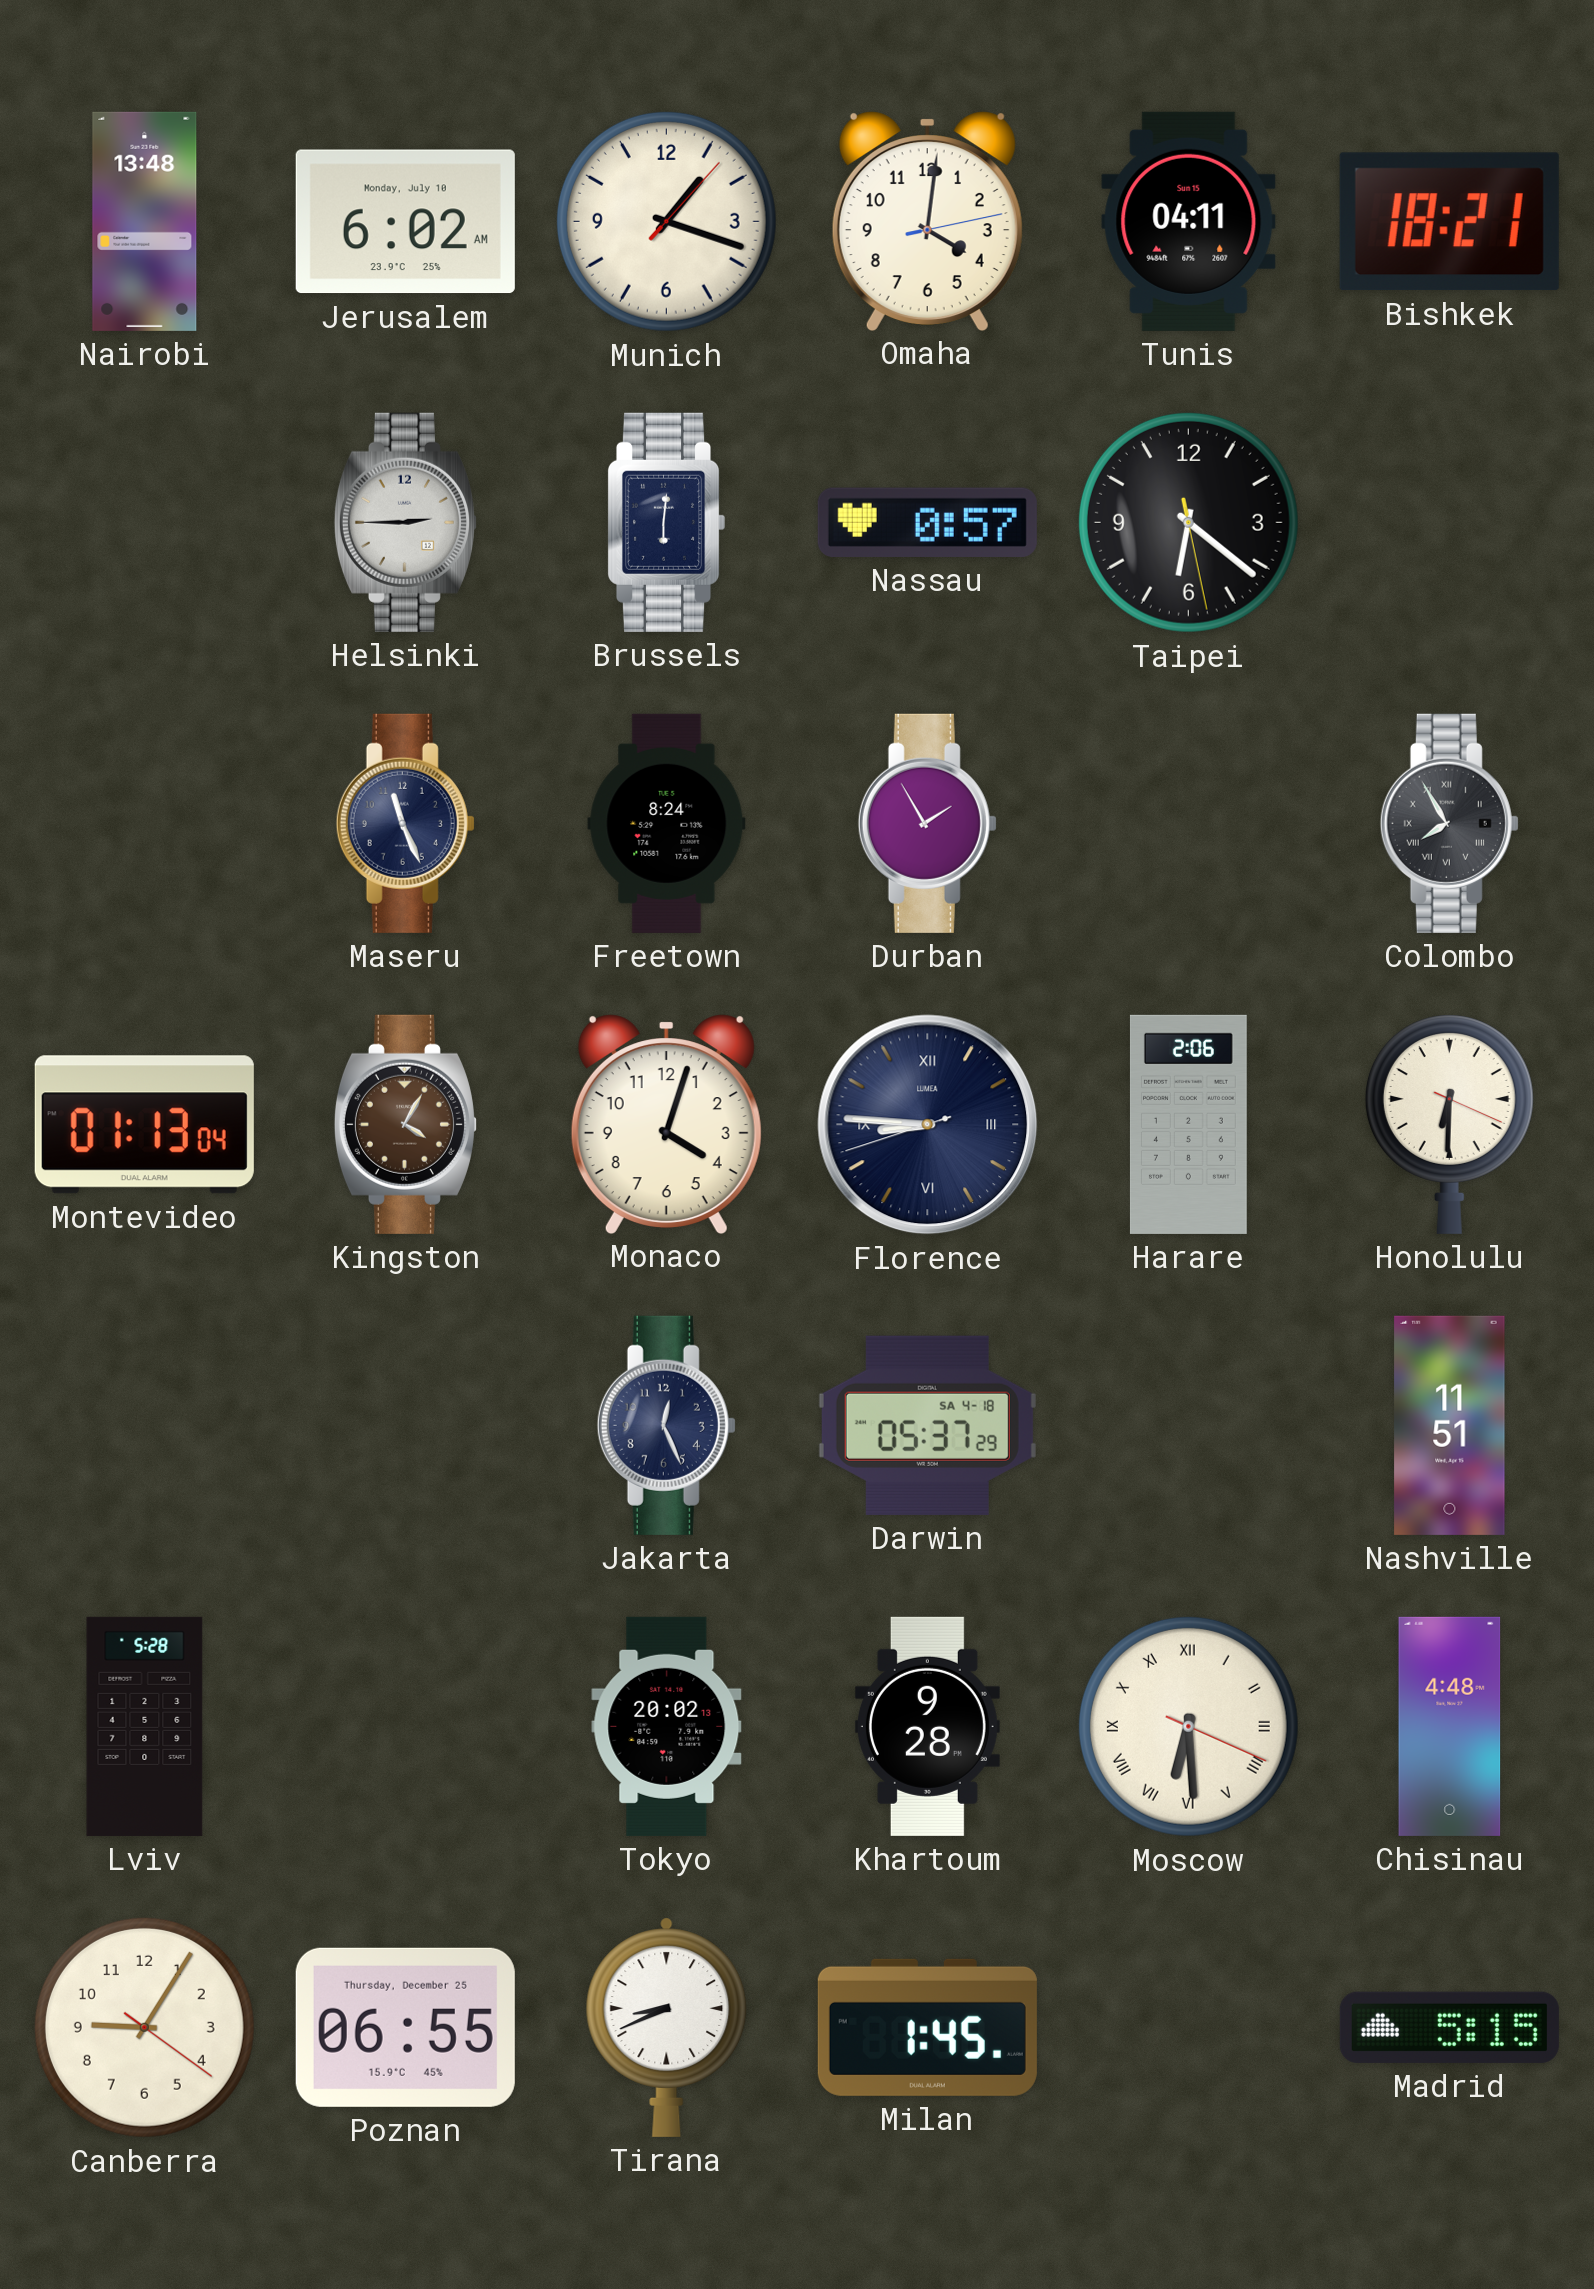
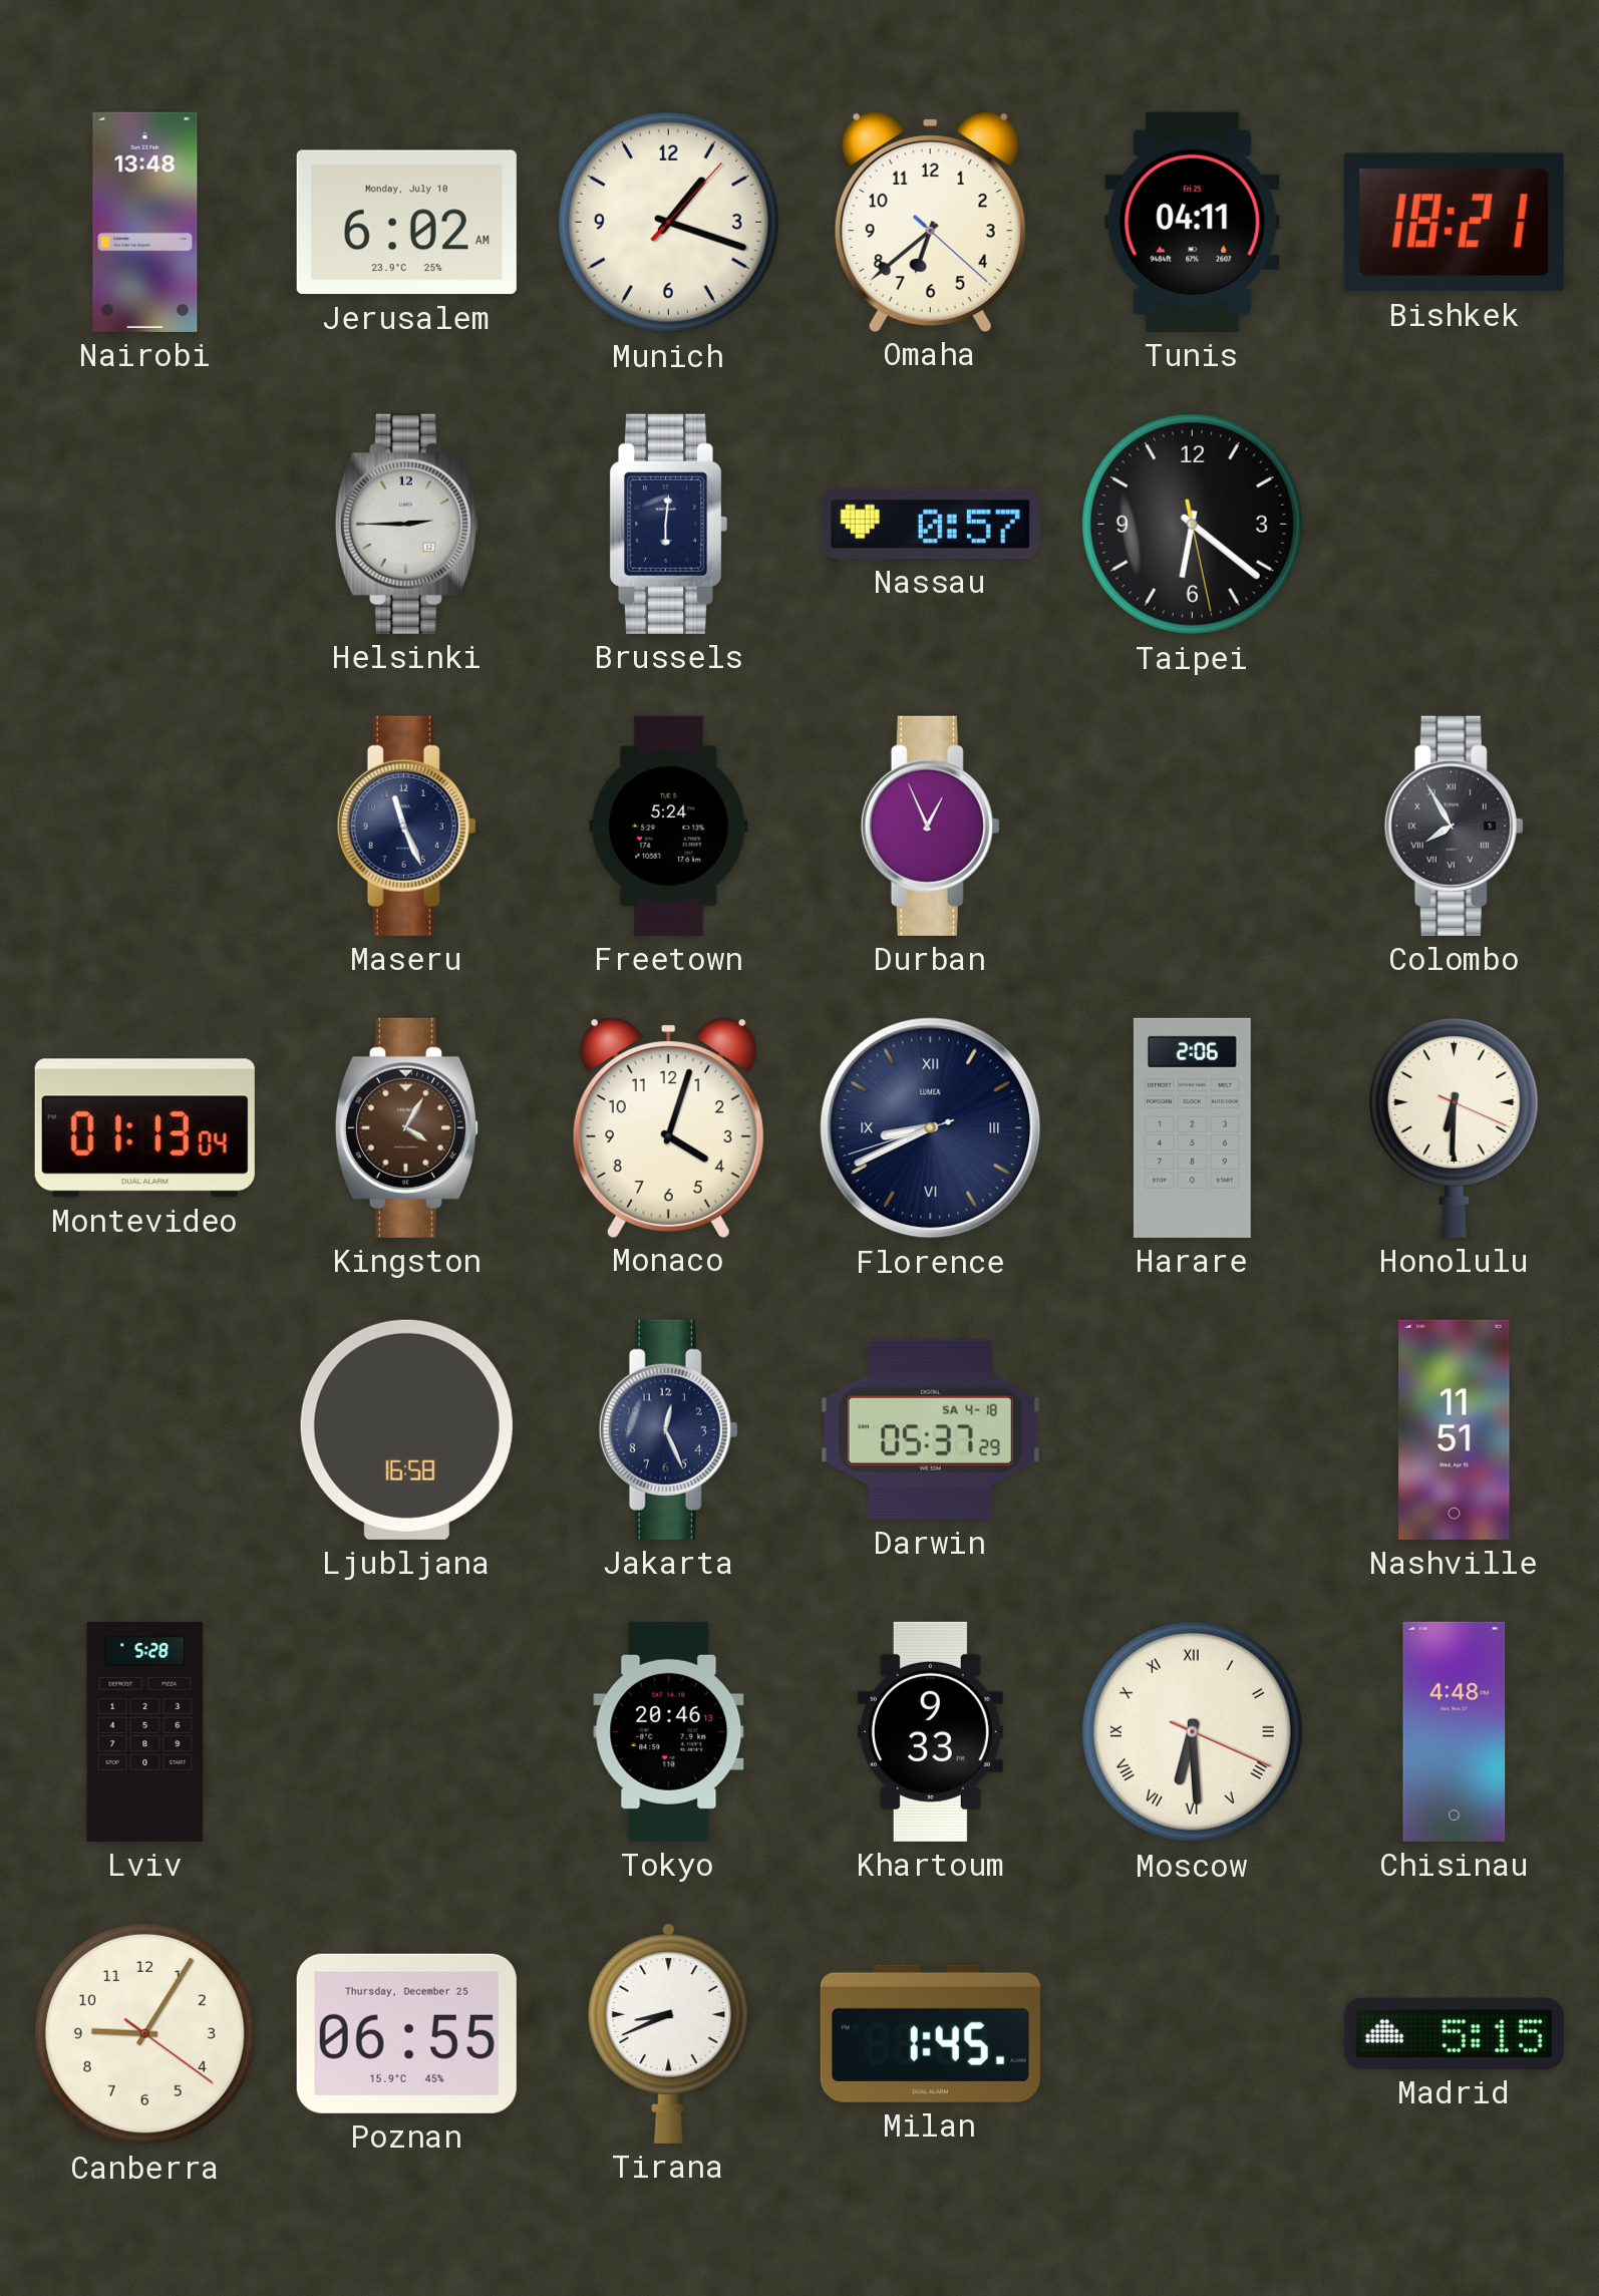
Omaha: 4:01 -> 6:38
Tunis date: Sun 15 -> Fri 25
Freetown: 8:24 -> 5:24
Durban: 1:55 -> 12:56
Florence: 8:45 -> 8:40
Ljubljana: none -> 16:58
Tokyo: 20:02 -> 20:46
Khartoum: 9:28 -> 9:33
